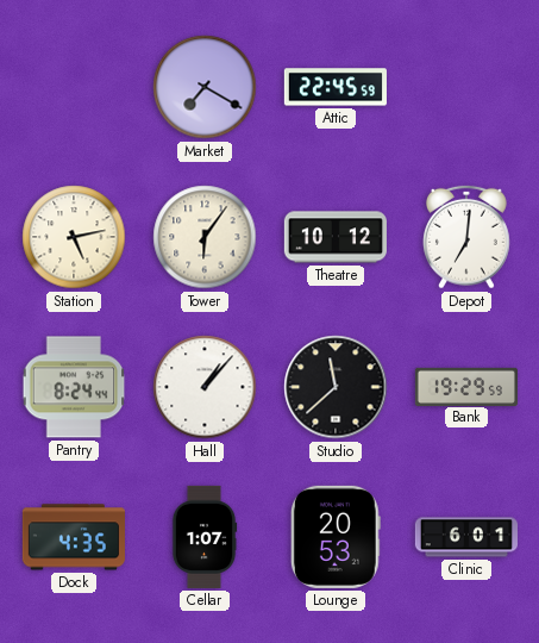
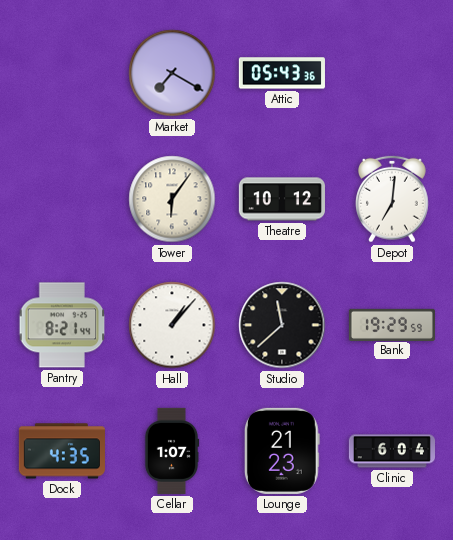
Attic: 22:45 -> 05:43
Station: 5:13 -> none
Pantry: 8:24 -> 8:21
Lounge: 20:53 -> 21:23
Clinic: 6:01 -> 6:04
